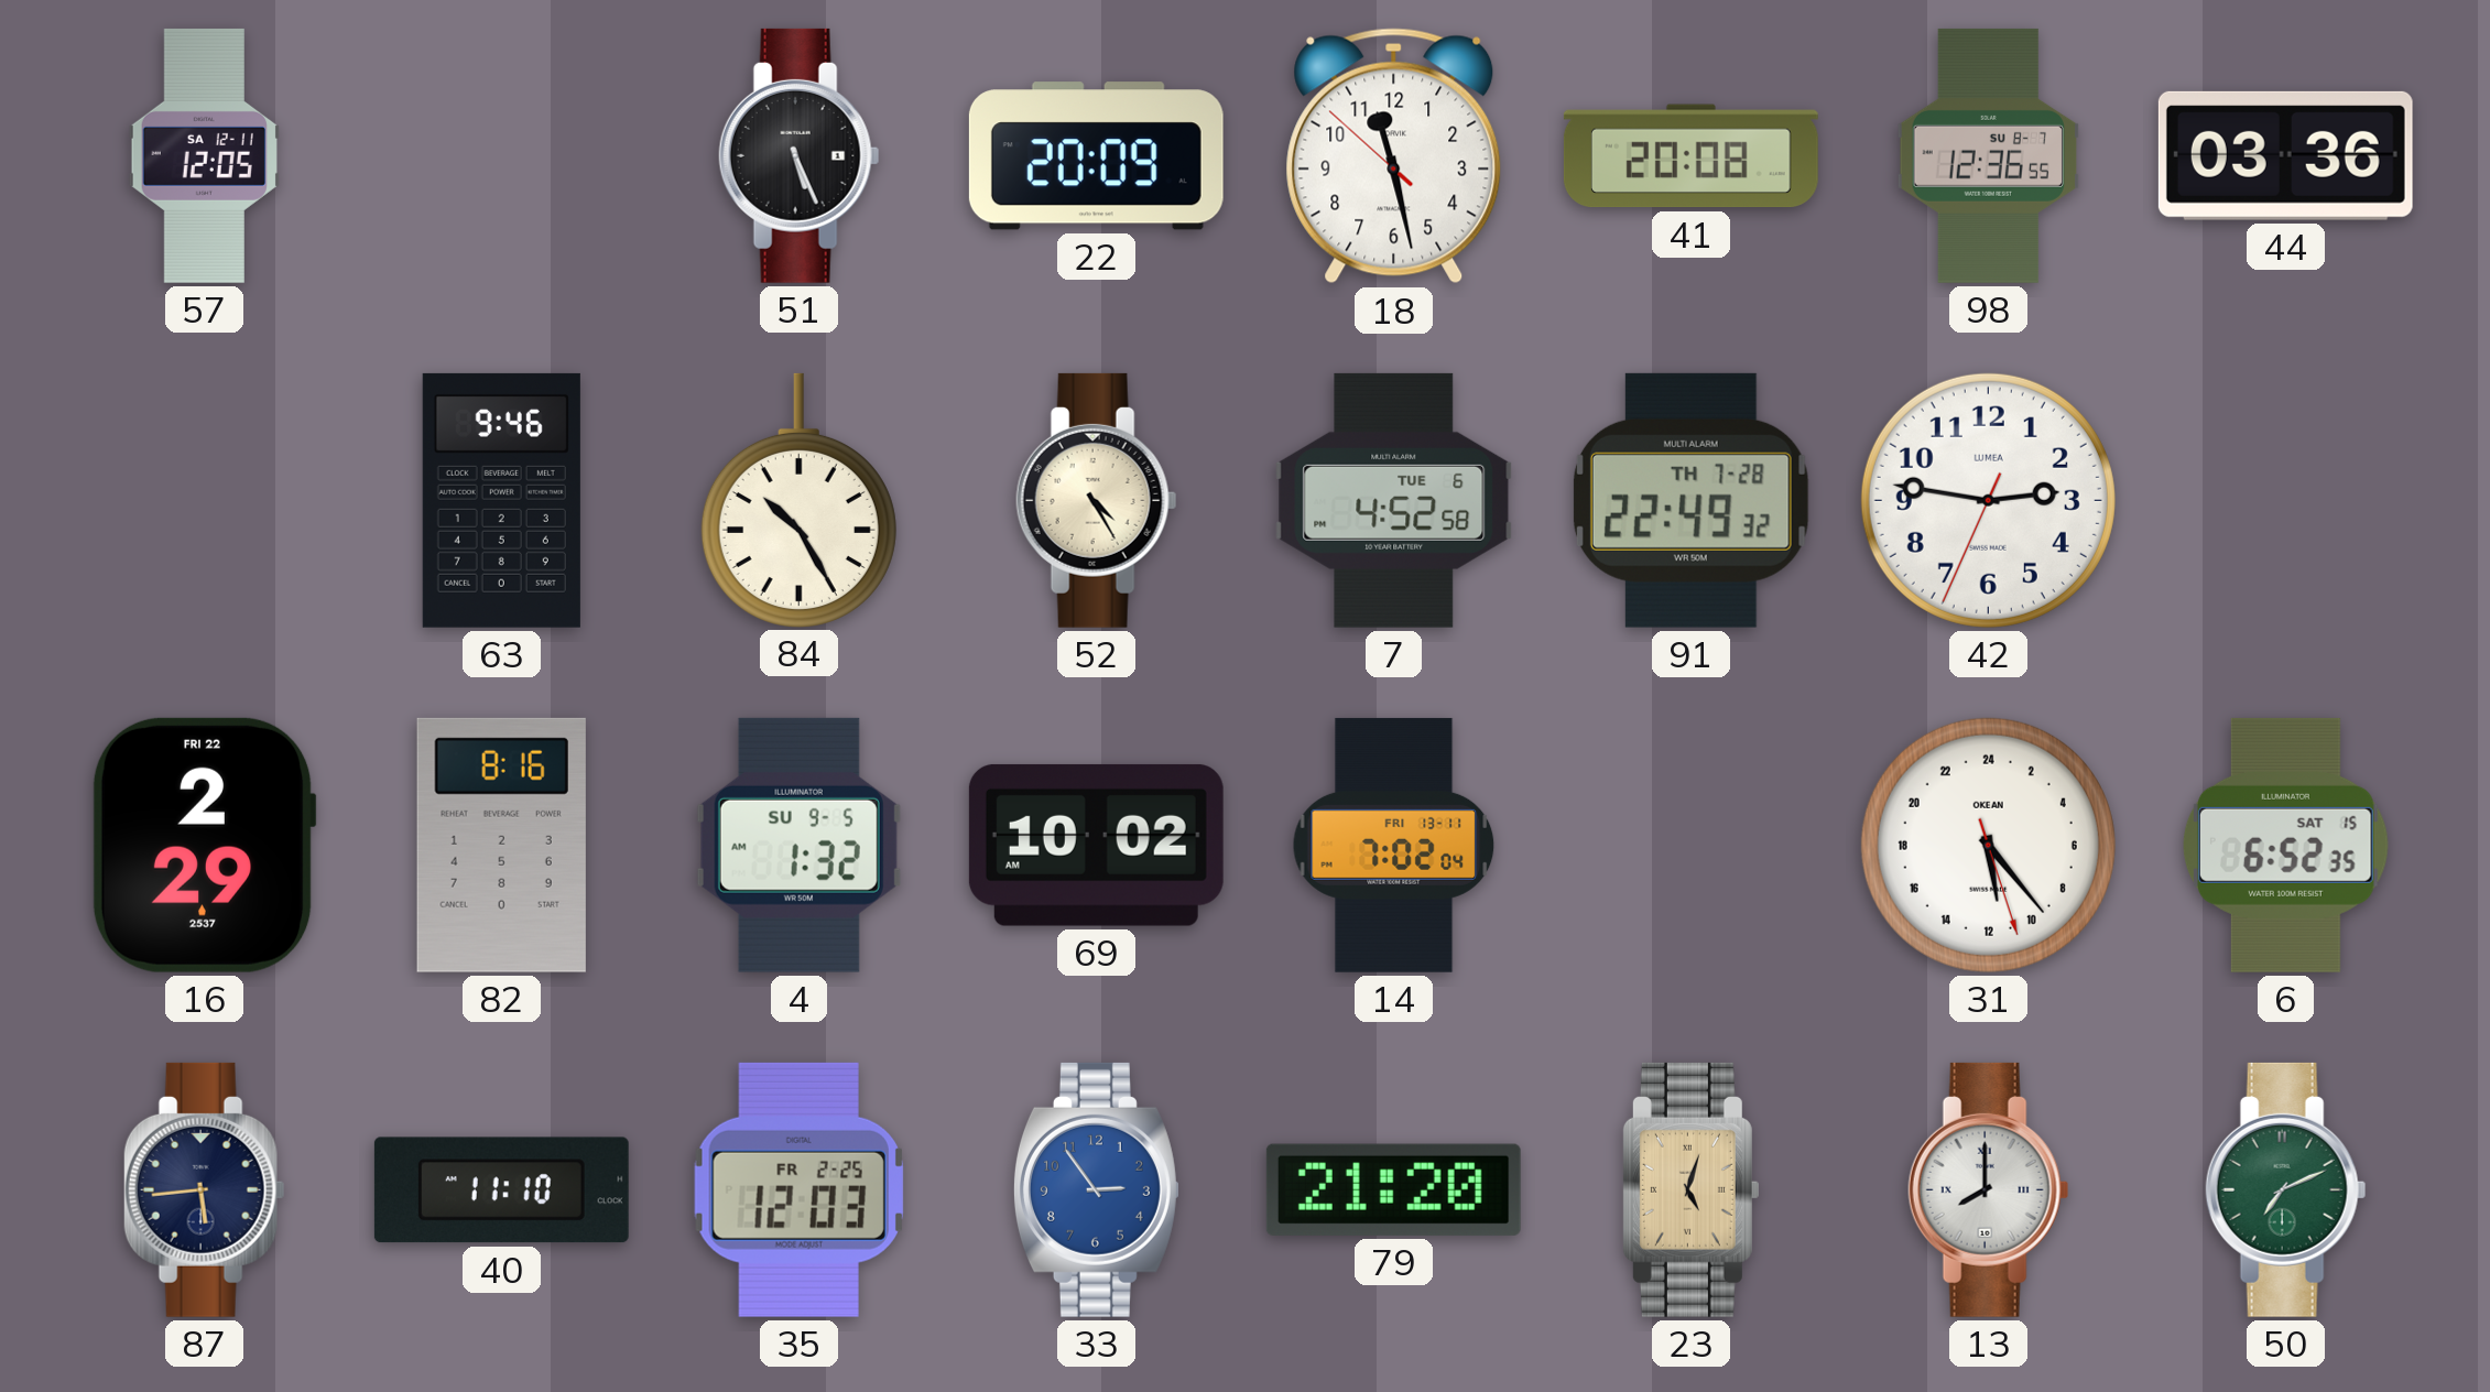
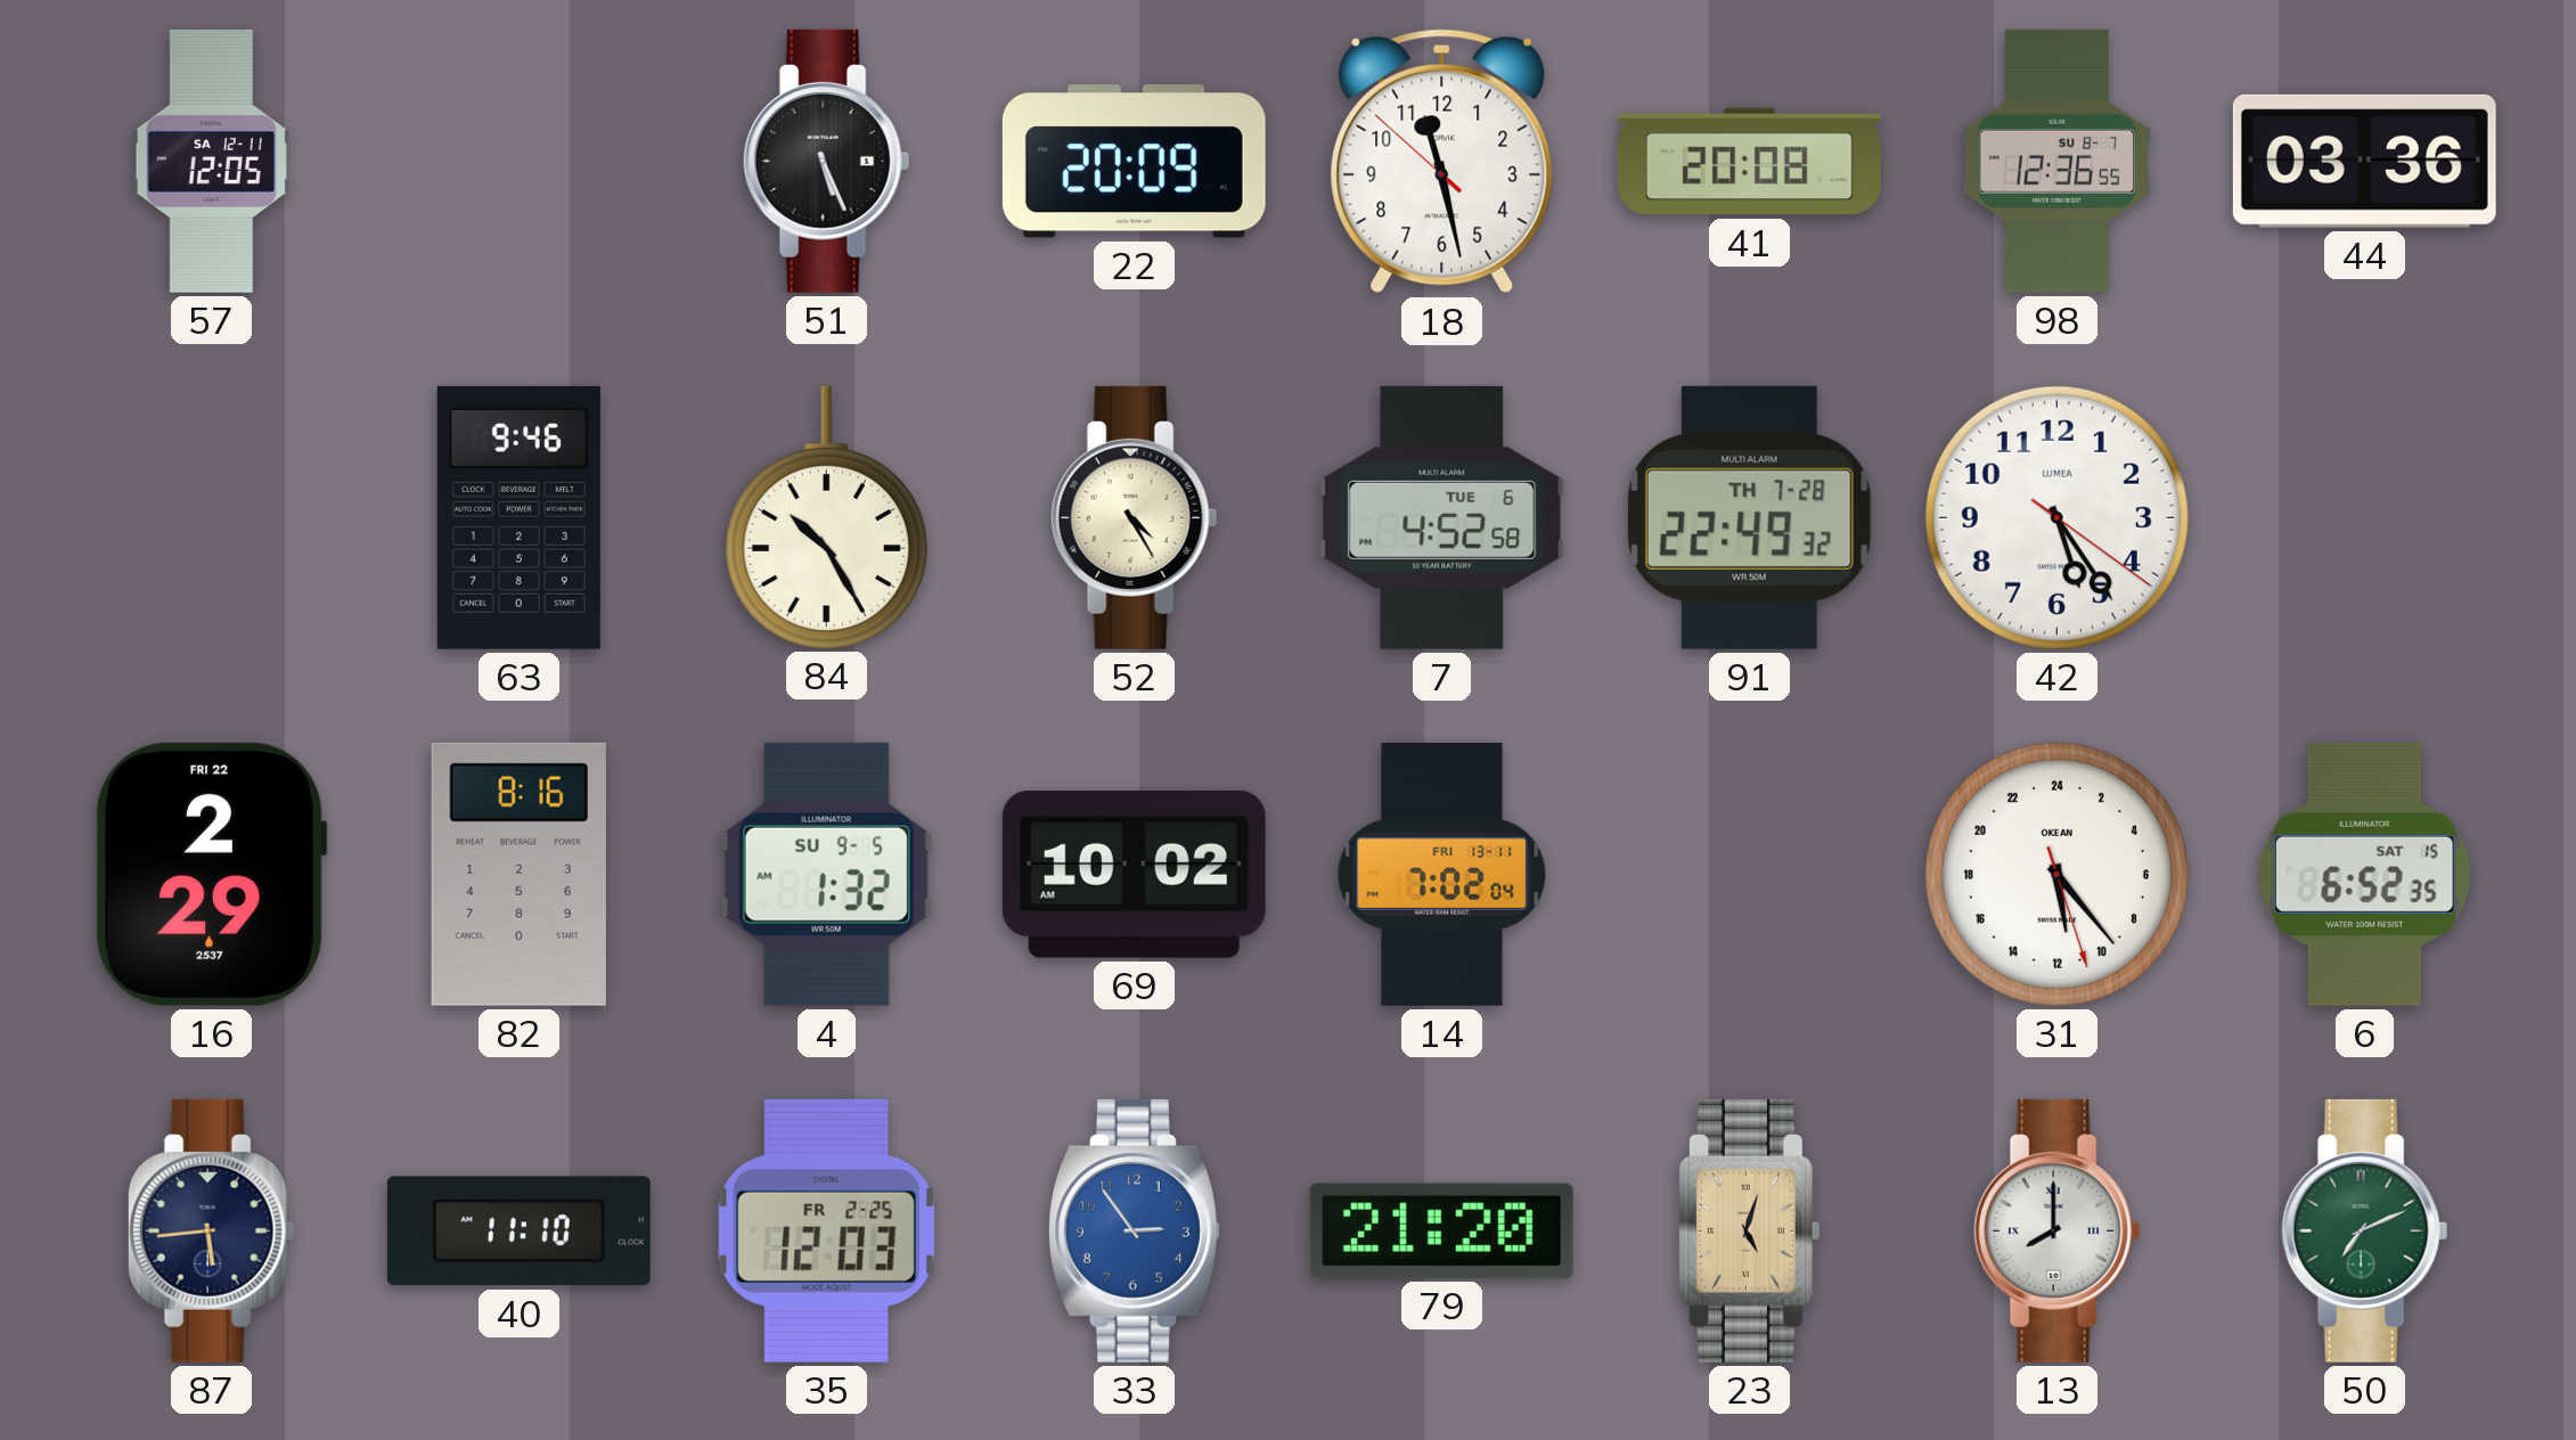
42: 2:46 -> 5:24
